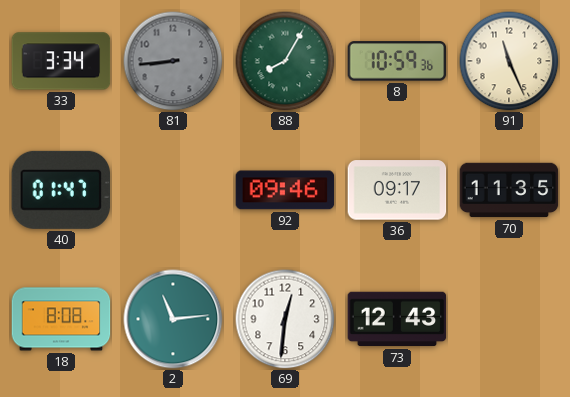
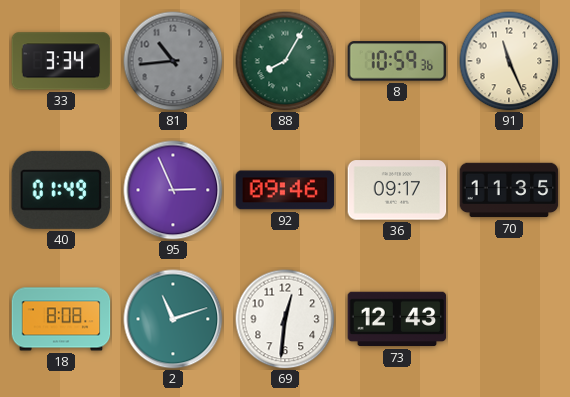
81: 8:44 -> 10:44
40: 01:47 -> 01:49
95: none -> 2:56
2: 11:14 -> 11:12
